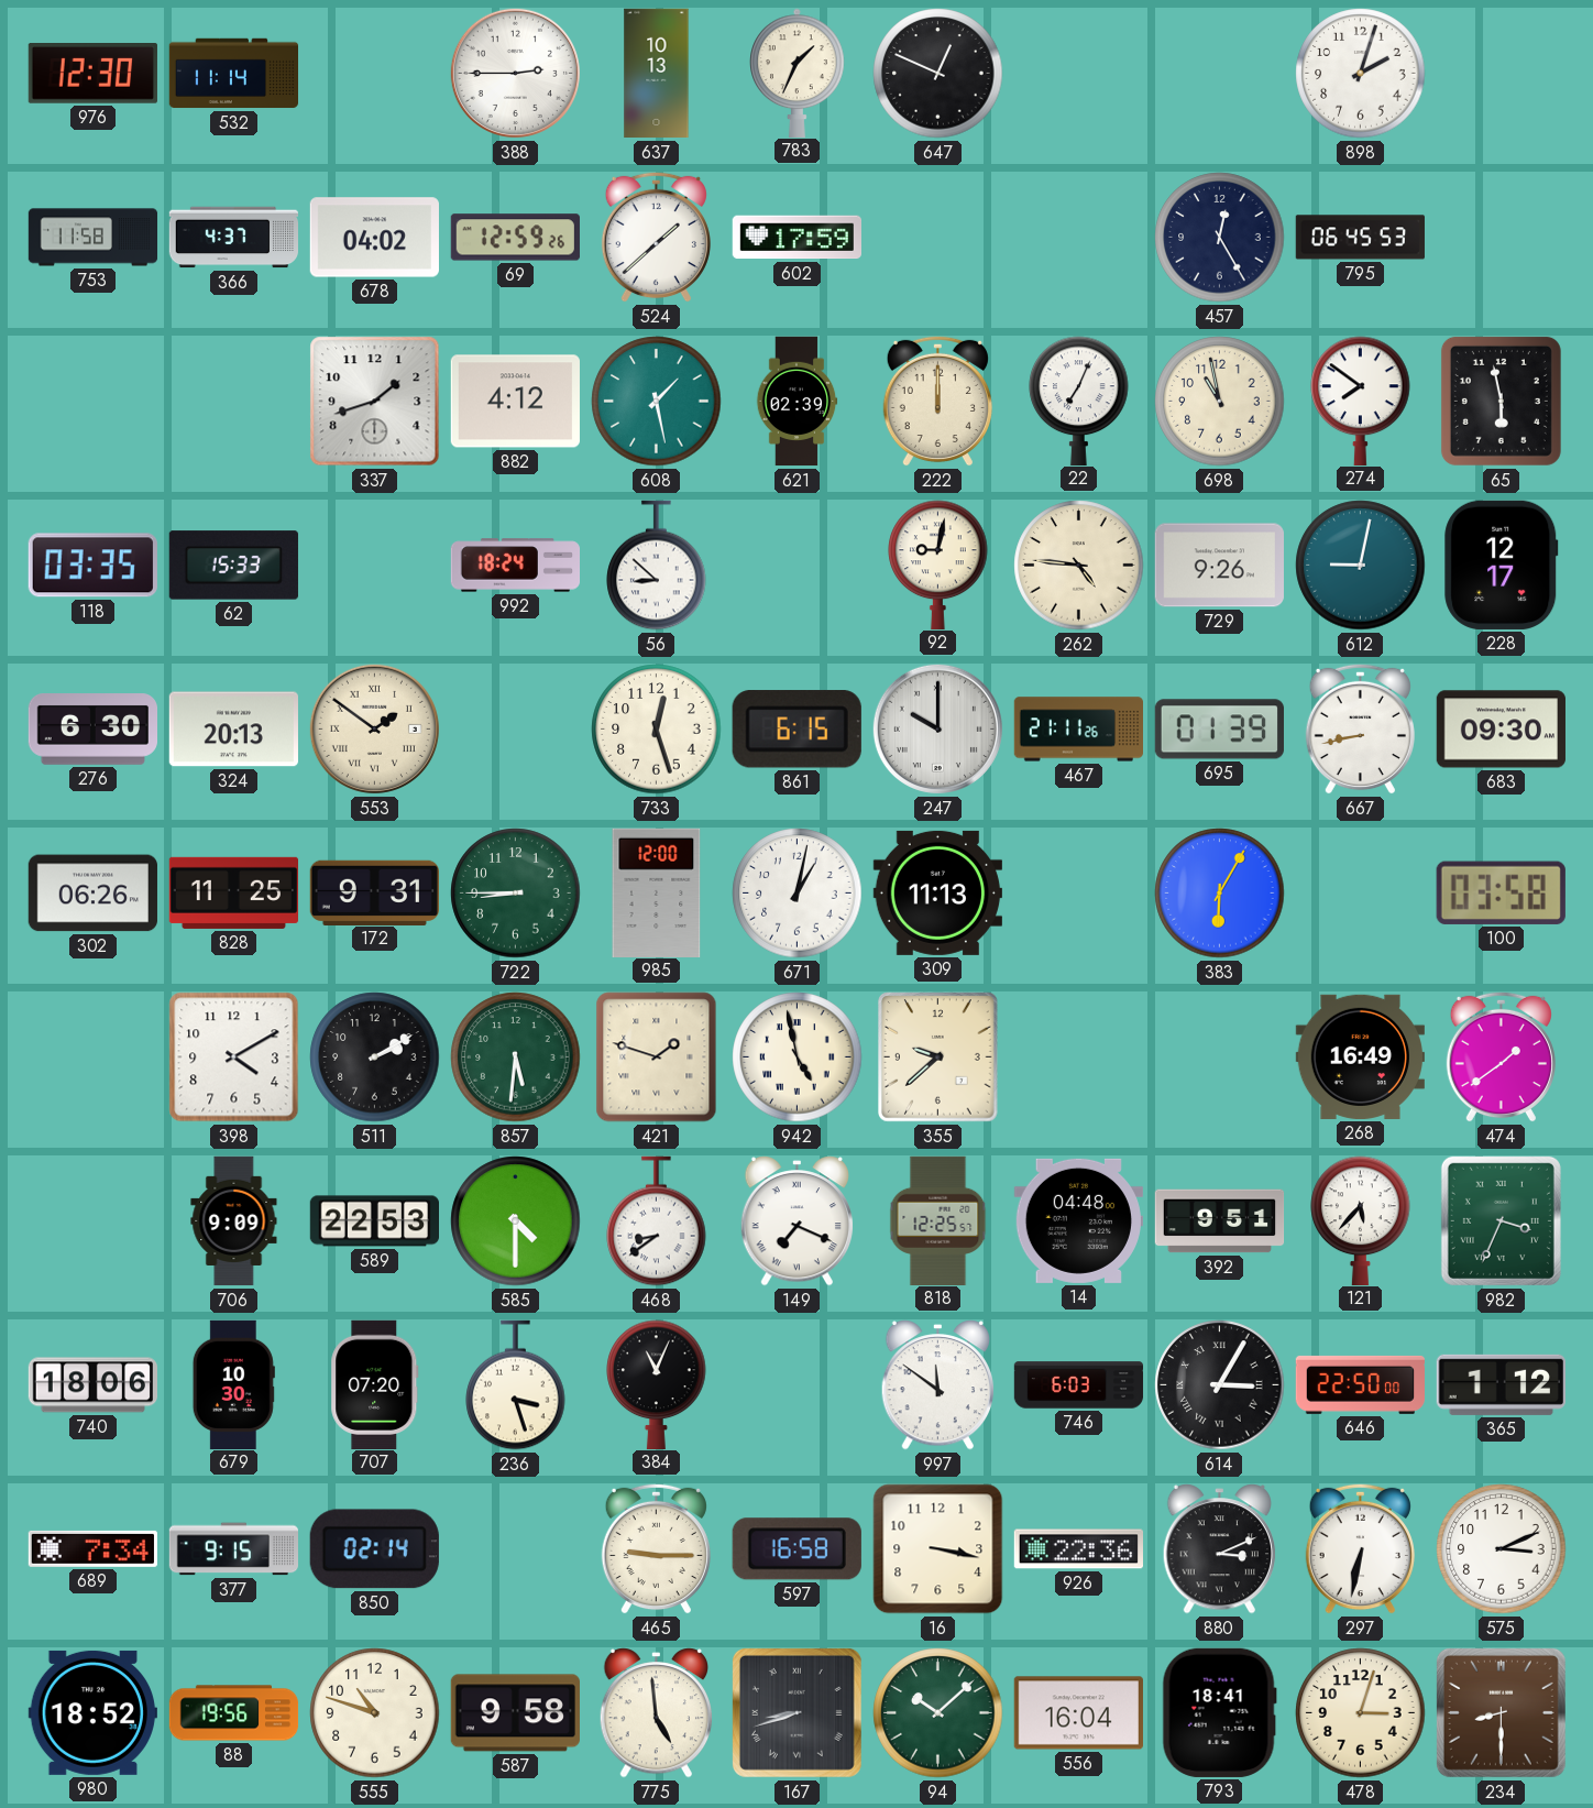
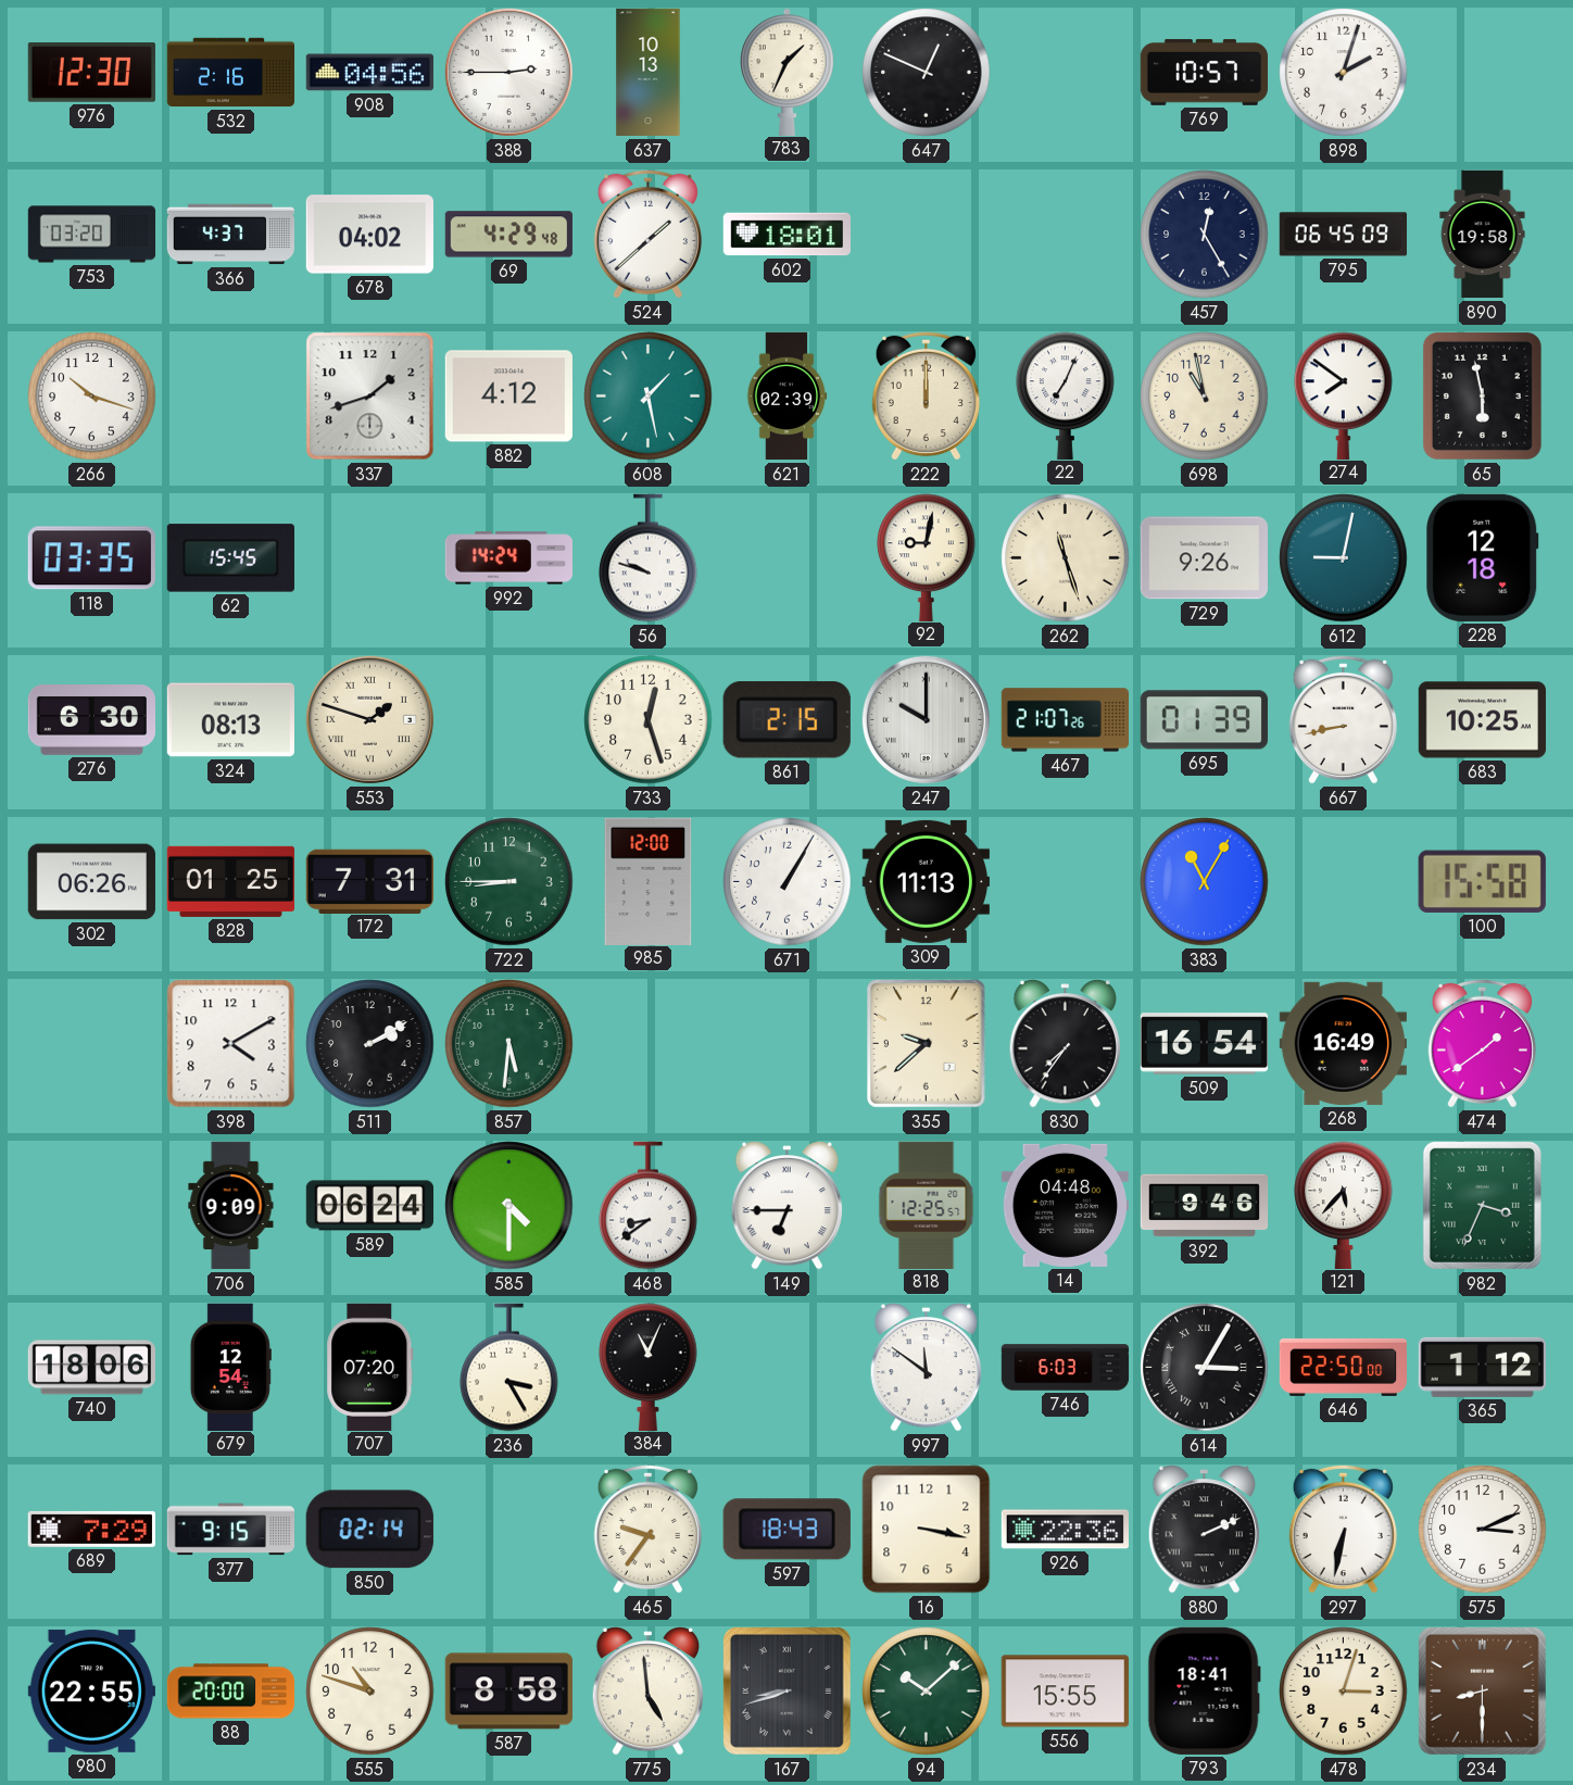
532: 11:14 -> 2:16
908: none -> 04:56
769: none -> 10:57
753: 11:58 -> 03:20
69: 12:59 -> 4:29
602: 17:59 -> 18:01
795: 06:45:53 -> 06:45:09
890: none -> 19:58
266: none -> 10:18
62: 15:33 -> 15:45
992: 18:24 -> 14:24
56: 8:52 -> 9:48
262: 4:46 -> 11:27
228: 12:17 -> 12:18
324: 20:13 -> 08:13
553: 1:51 -> 1:48
861: 6:15 -> 2:15
467: 21:11 -> 21:07
683: 09:30 -> 10:25
828: 11:25 -> 01:25
172: 9:31 -> 7:31
671: 1:02 -> 1:05
383: 6:05 -> 11:05
100: 03:58 -> 15:58
421: 1:48 -> none
942: 4:58 -> none
830: none -> 7:36
509: none -> 16:54
589: 22:53 -> 06:24
149: 7:19 -> 6:45
392: 9:51 -> 9:46
679: 10:30 -> 12:54
236: 3:27 -> 3:25
689: 7:34 -> 7:29
465: 9:15 -> 9:36
597: 16:58 -> 18:43
880: 3:11 -> 2:11
980: 18:52 -> 22:55
88: 19:56 -> 20:00
587: 9:58 -> 8:58
556: 16:04 -> 15:55
